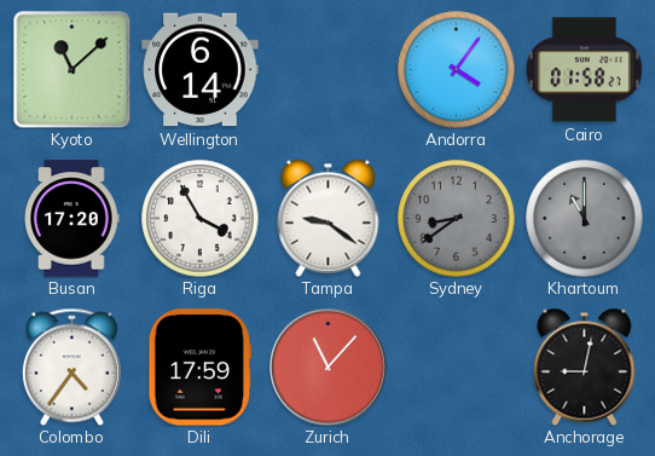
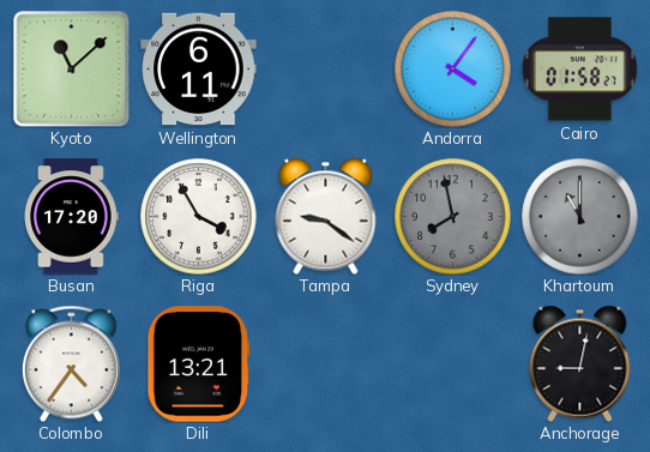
Wellington: 6:14 -> 6:11
Sydney: 8:39 -> 7:58
Dili: 17:59 -> 13:21
Zurich: 11:07 -> none
